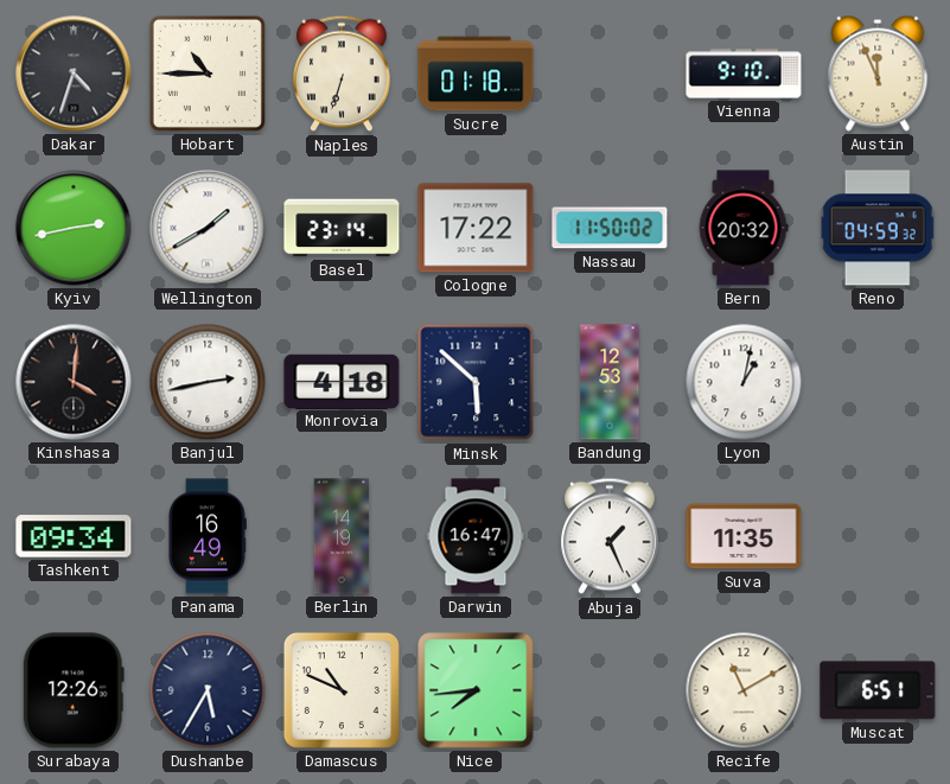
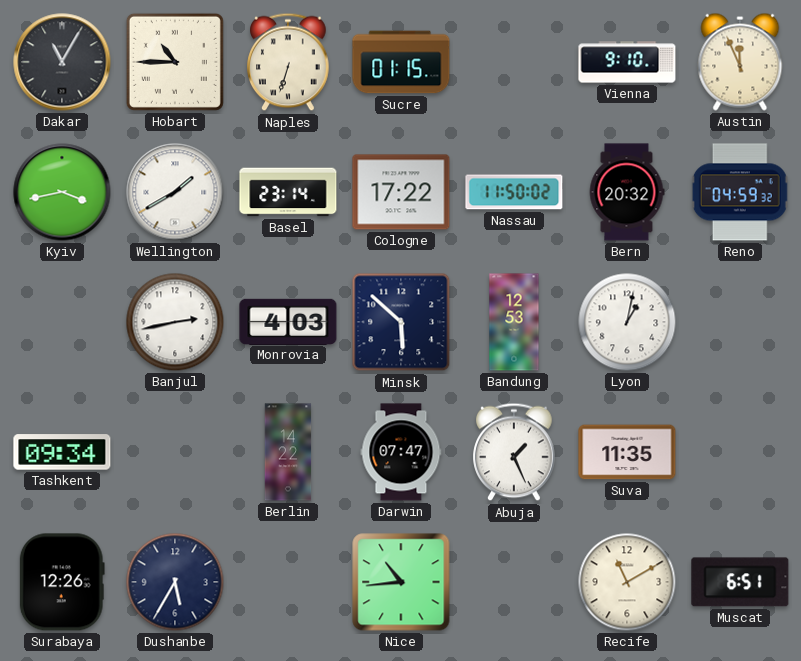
Dakar: 4:33 -> 11:05
Sucre: 01:18 -> 01:15
Kyiv: 2:43 -> 3:43
Kinshasa: 4:01 -> none
Monrovia: 4:18 -> 4:03
Panama: 16:49 -> none
Berlin: 14:19 -> 14:22
Darwin: 16:47 -> 07:47
Damascus: 10:49 -> none
Nice: 7:44 -> 10:44
